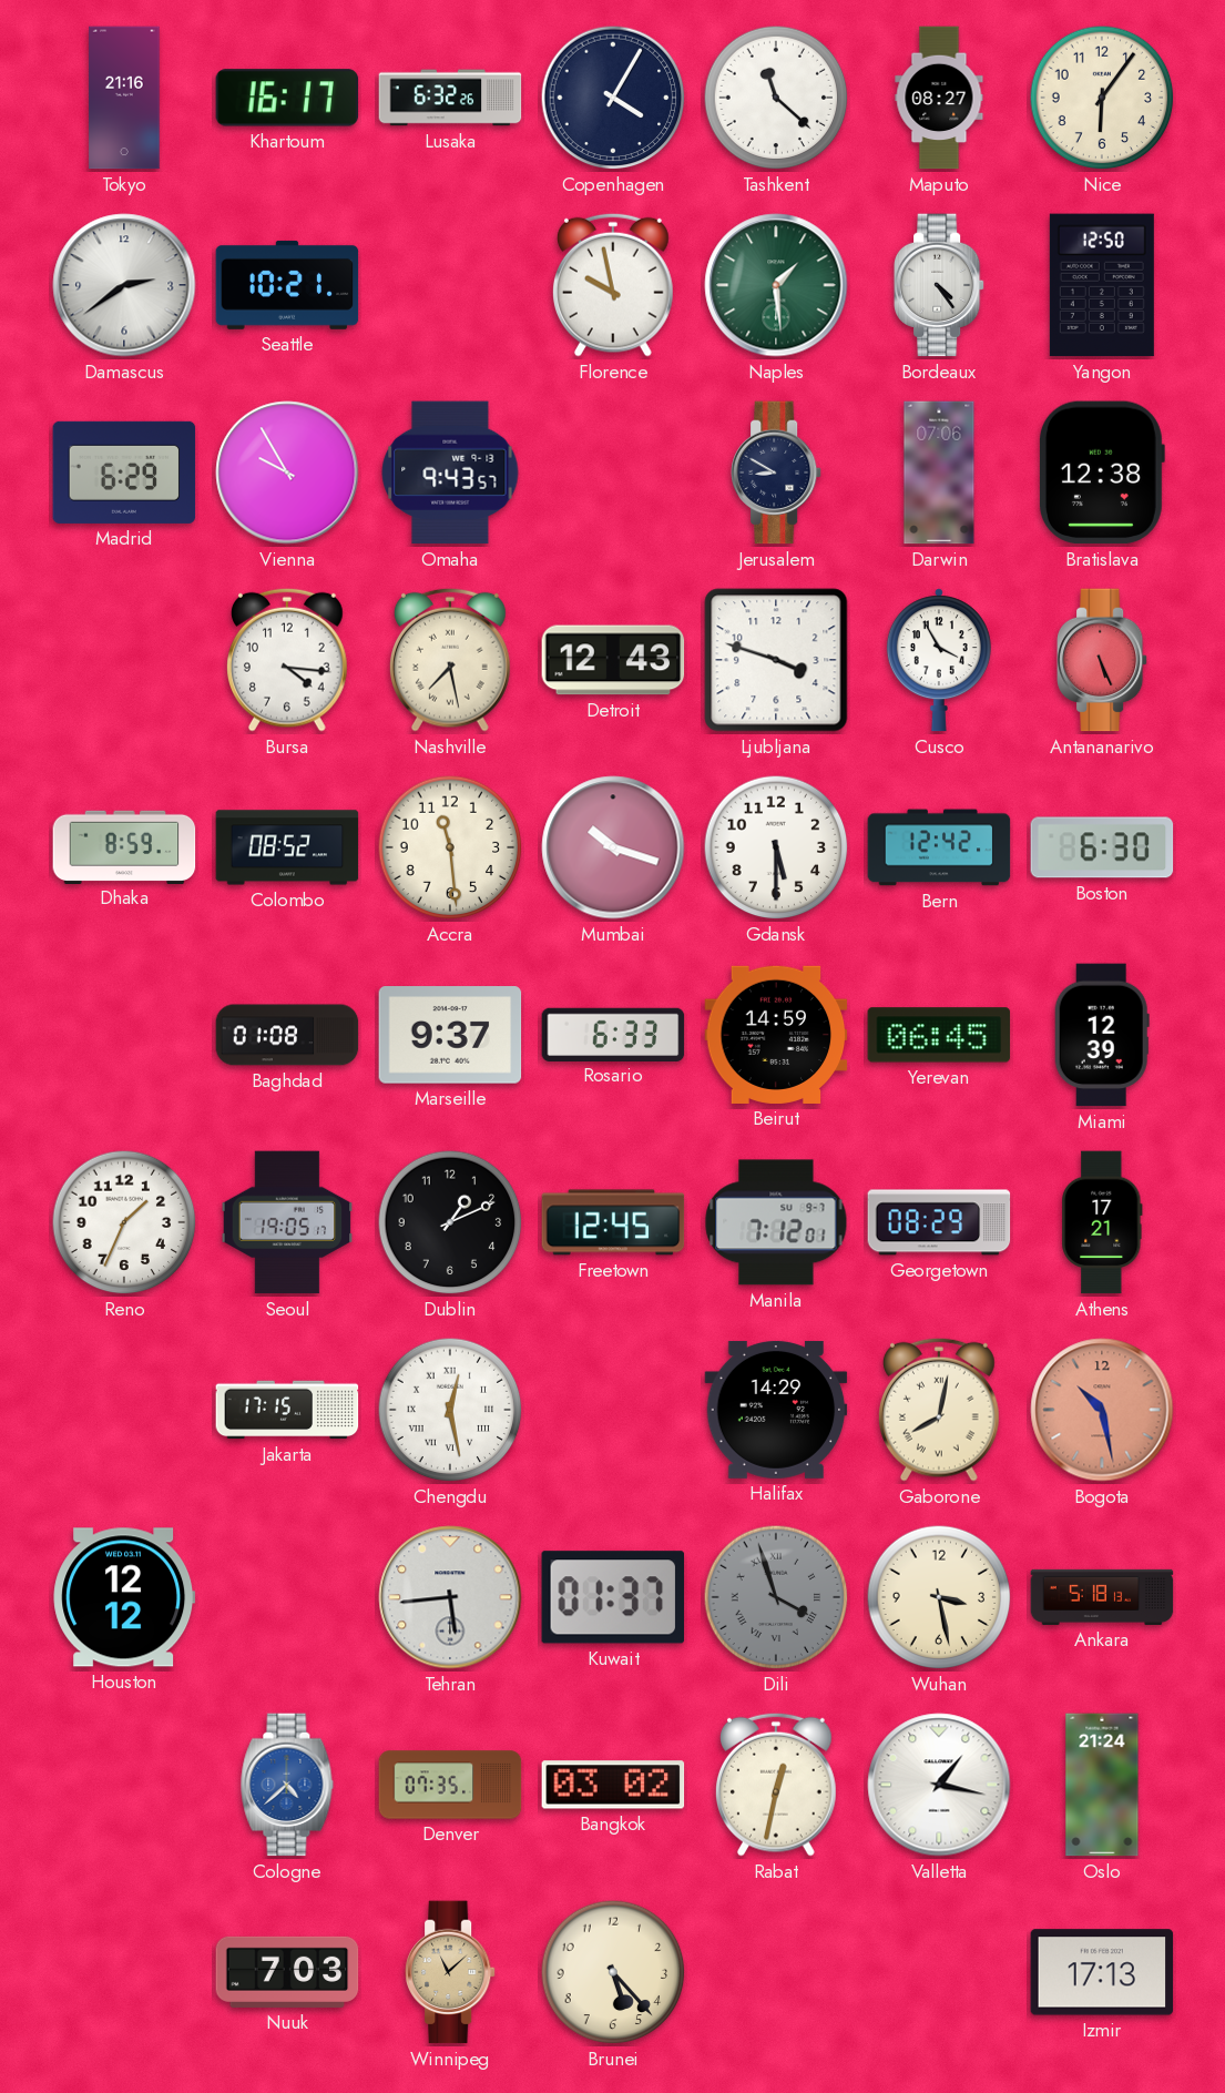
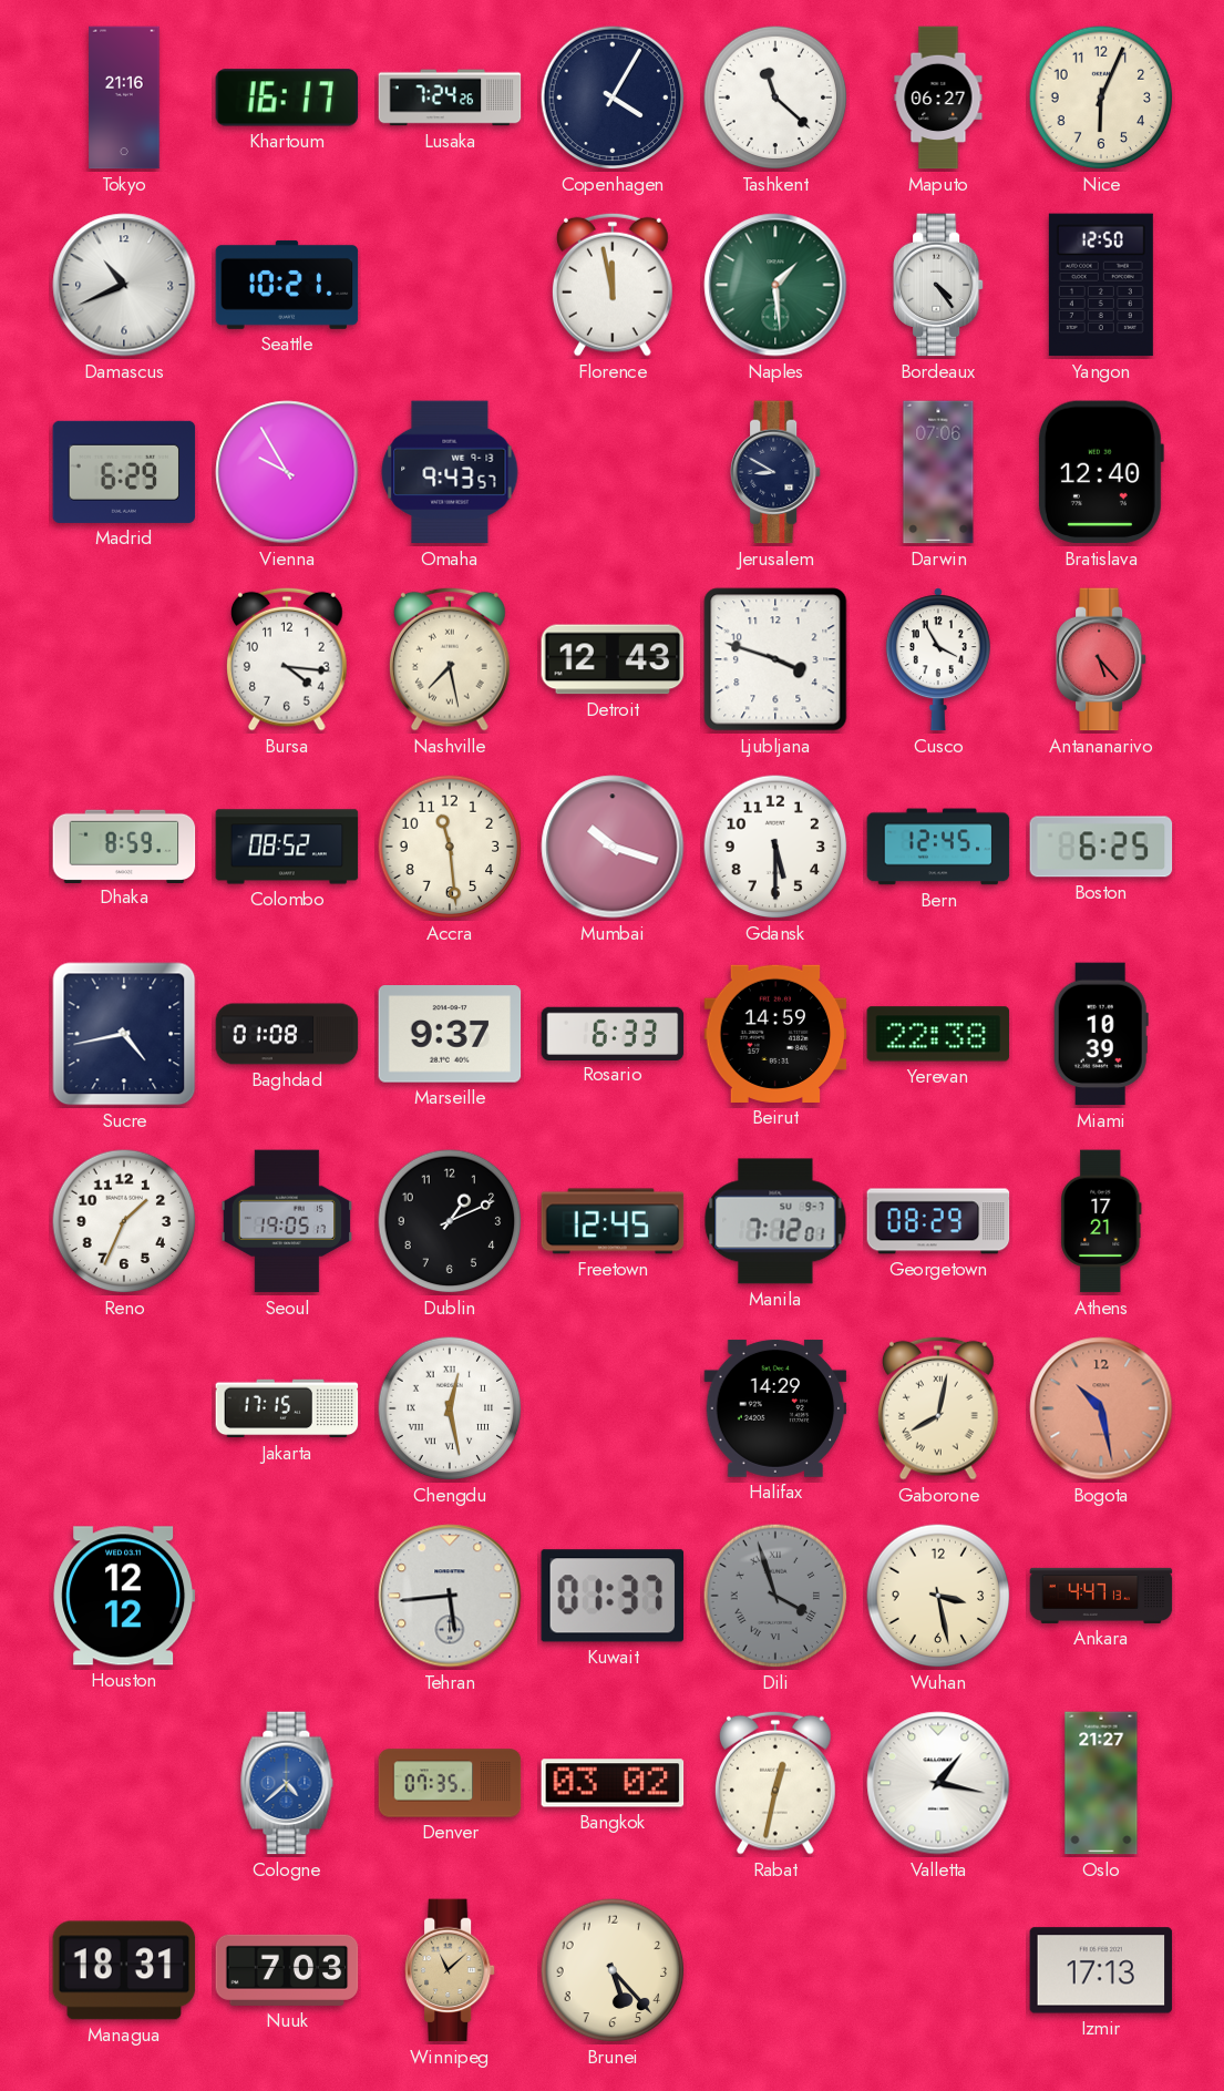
Lusaka: 6:32 -> 7:24
Maputo: 08:27 -> 06:27
Nice: 6:06 -> 6:04
Damascus: 2:39 -> 10:41
Florence: 9:58 -> 11:58
Bratislava: 12:38 -> 12:40
Antananarivo: 5:26 -> 5:23
Bern: 12:42 -> 12:45
Boston: 6:30 -> 6:25
Sucre: none -> 4:43
Yerevan: 06:45 -> 22:38
Miami: 12:39 -> 10:39
Ankara: 5:18 -> 4:47
Oslo: 21:24 -> 21:27
Managua: none -> 18:31
